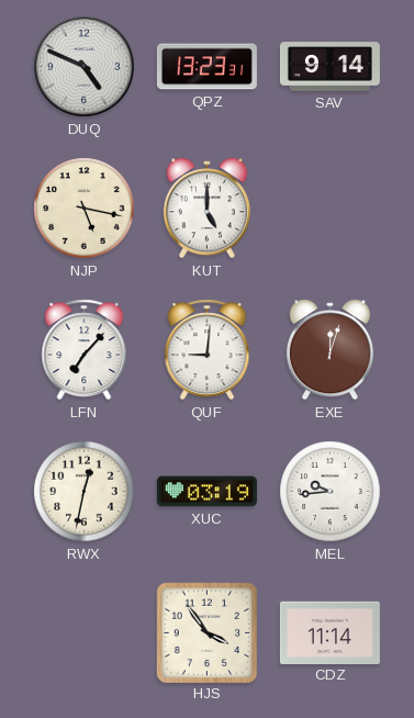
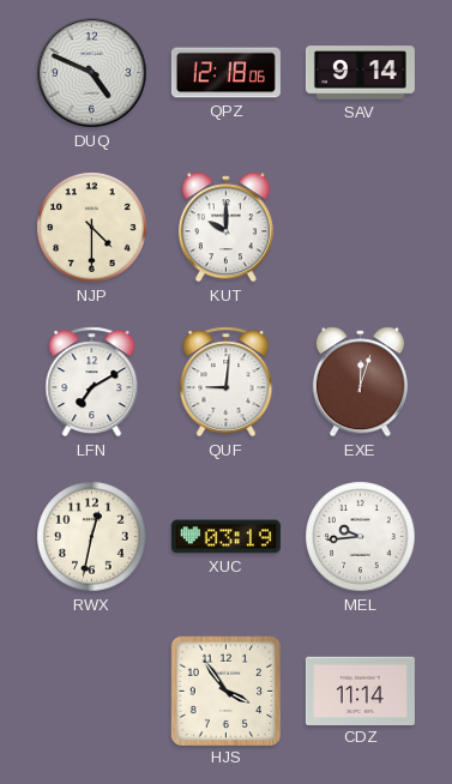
QPZ: 13:23 -> 12:18
NJP: 5:17 -> 4:30
KUT: 5:00 -> 10:00
LFN: 7:07 -> 7:10
